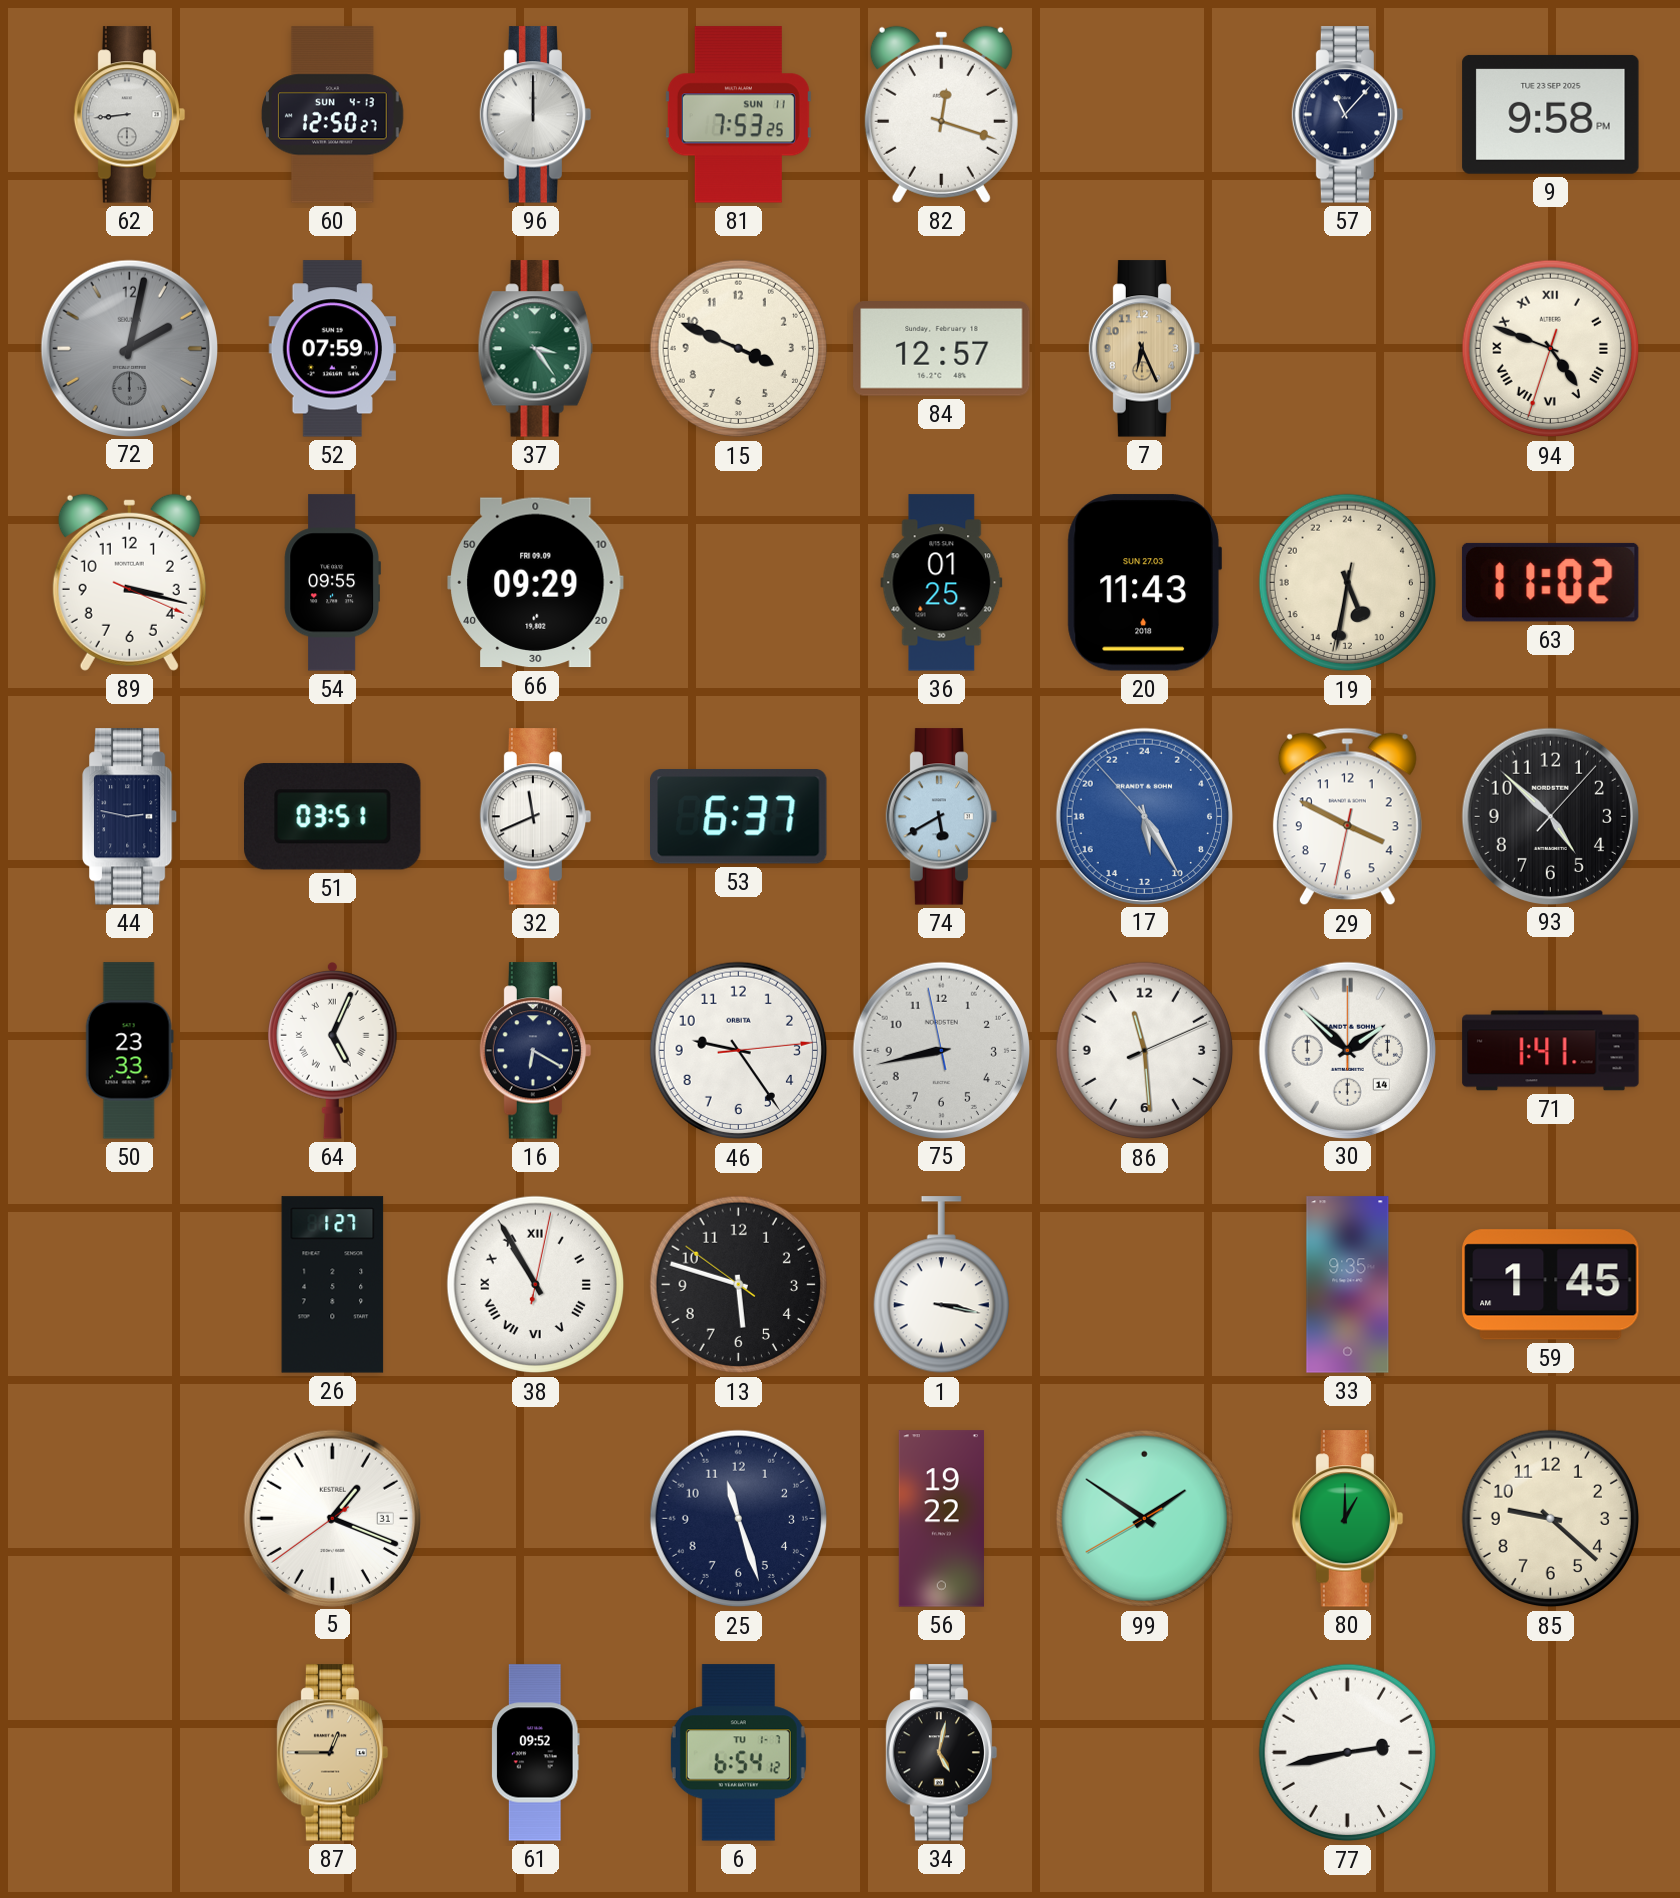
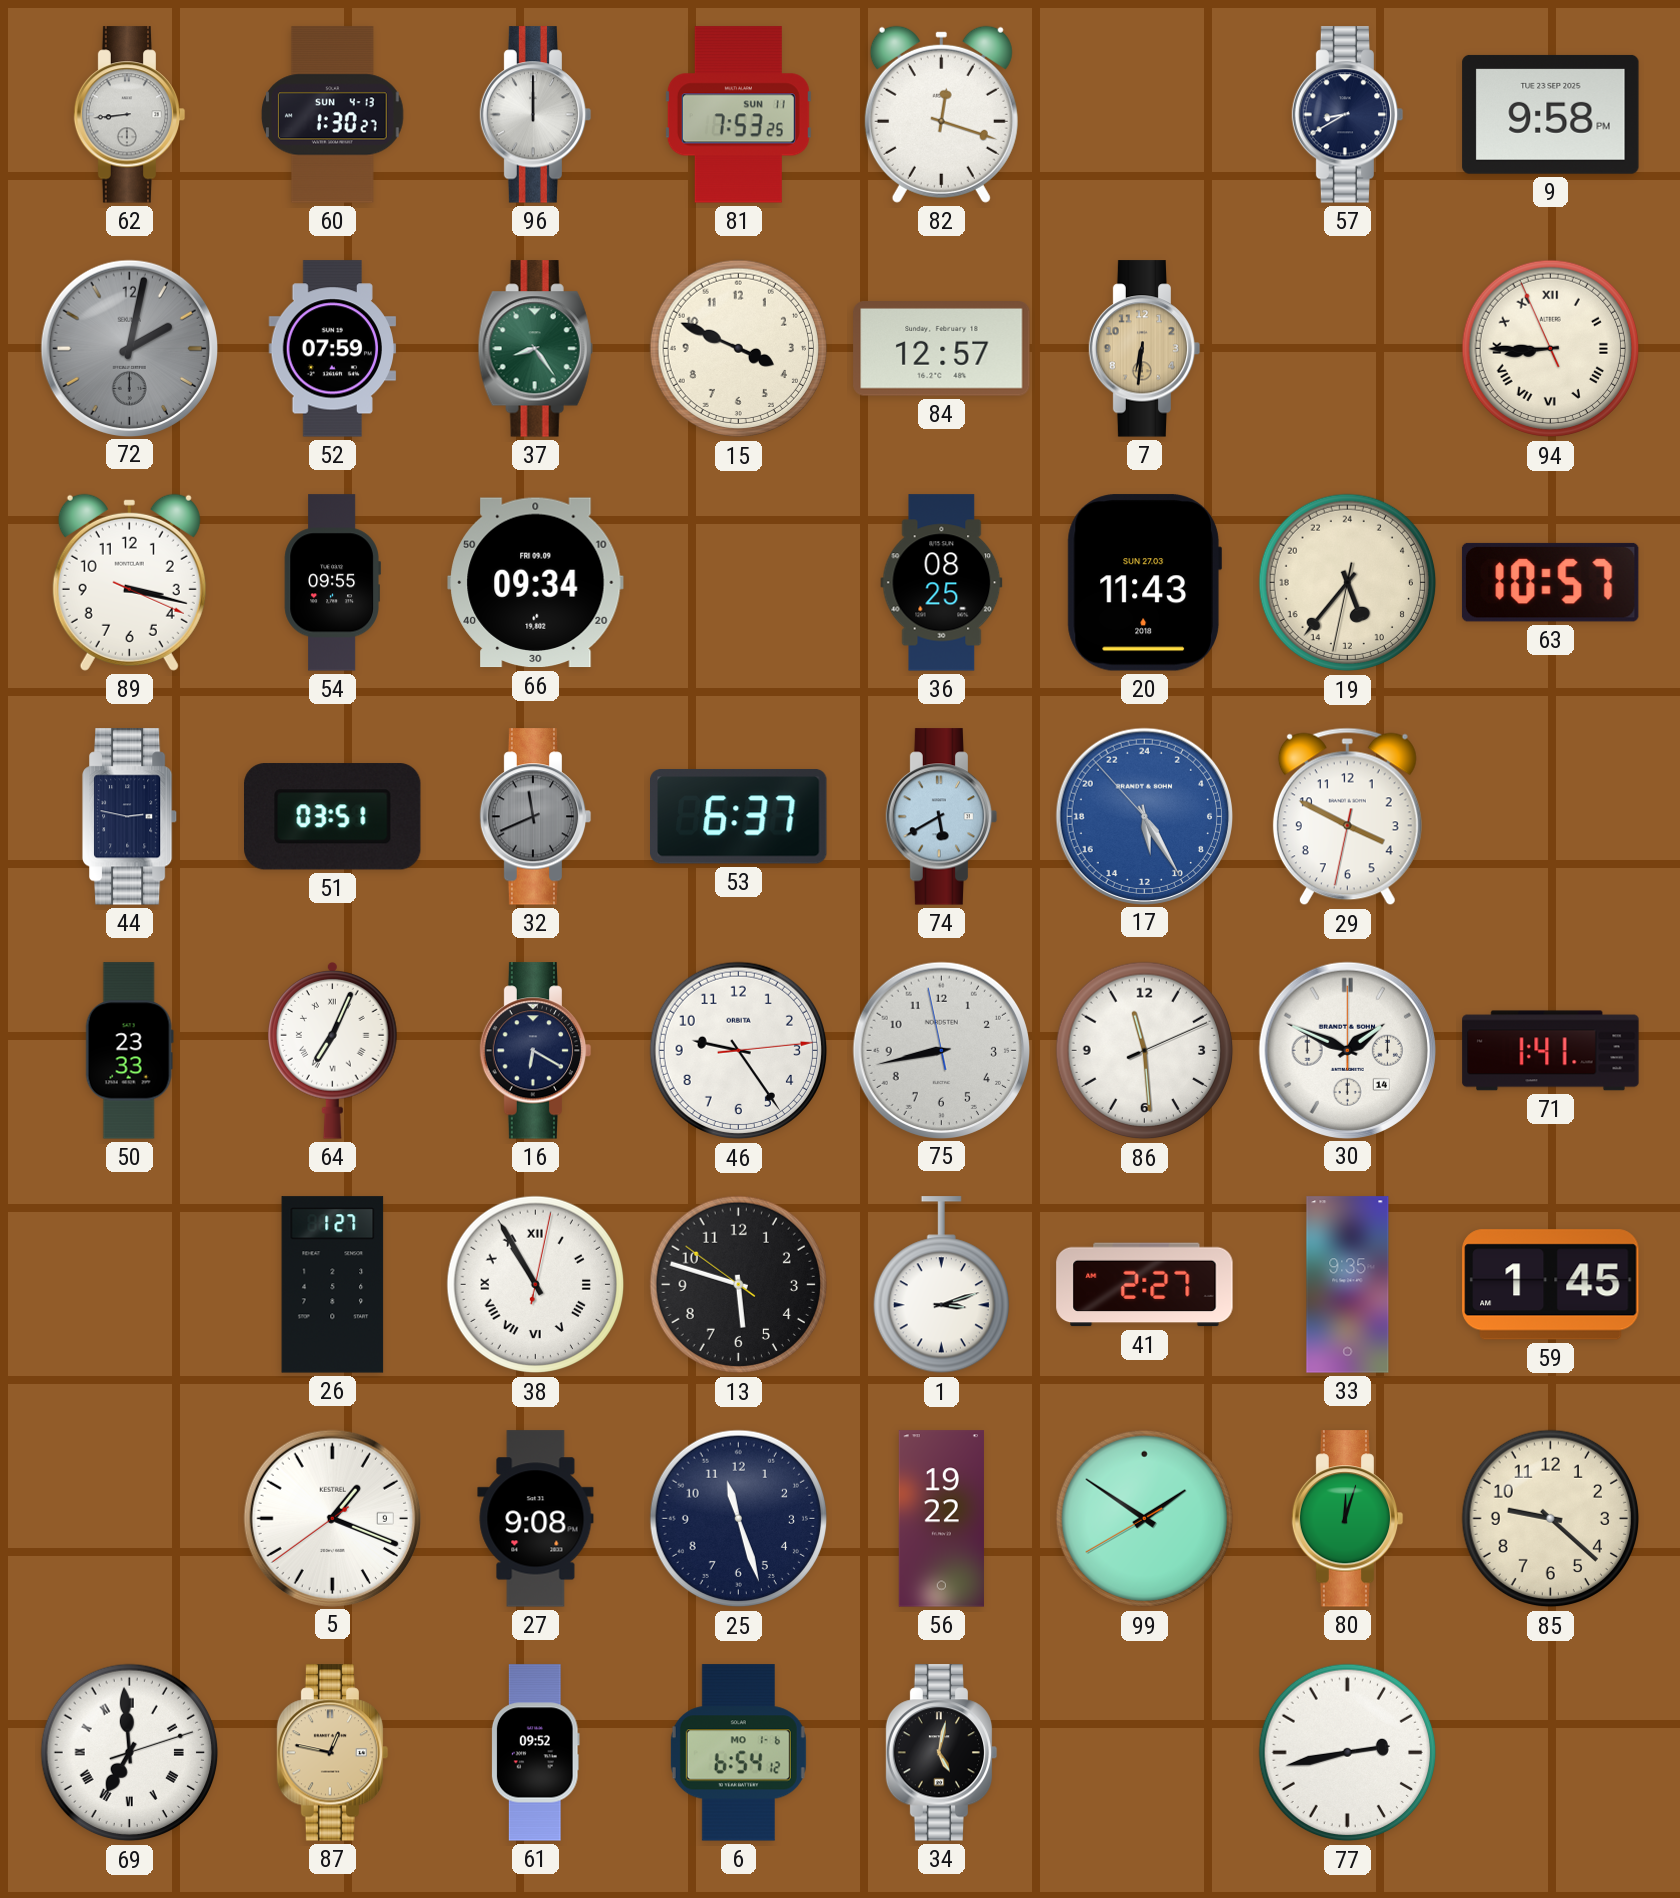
60: 12:50 -> 1:30
57: 11:07 -> 8:40
37: 3:24 -> 8:24
7: 6:26 -> 6:31
94: 4:48 -> 8:44
66: 09:29 -> 09:34
36: 01:25 -> 08:25
19: 10:31 -> 10:36
63: 11:02 -> 10:57
32 dial: white -> grey
93: 4:52 -> none
64: 5:04 -> 7:04
30: 1:52 -> 1:49
1: 3:17 -> 3:12
41: none -> 2:27
5 date: 31 -> 9
27: none -> 9:08
80: 1:00 -> 12:03
69: none -> 6:59
87: 12:45 -> 12:47
6 date: TU 1-7 -> MO 1-6
